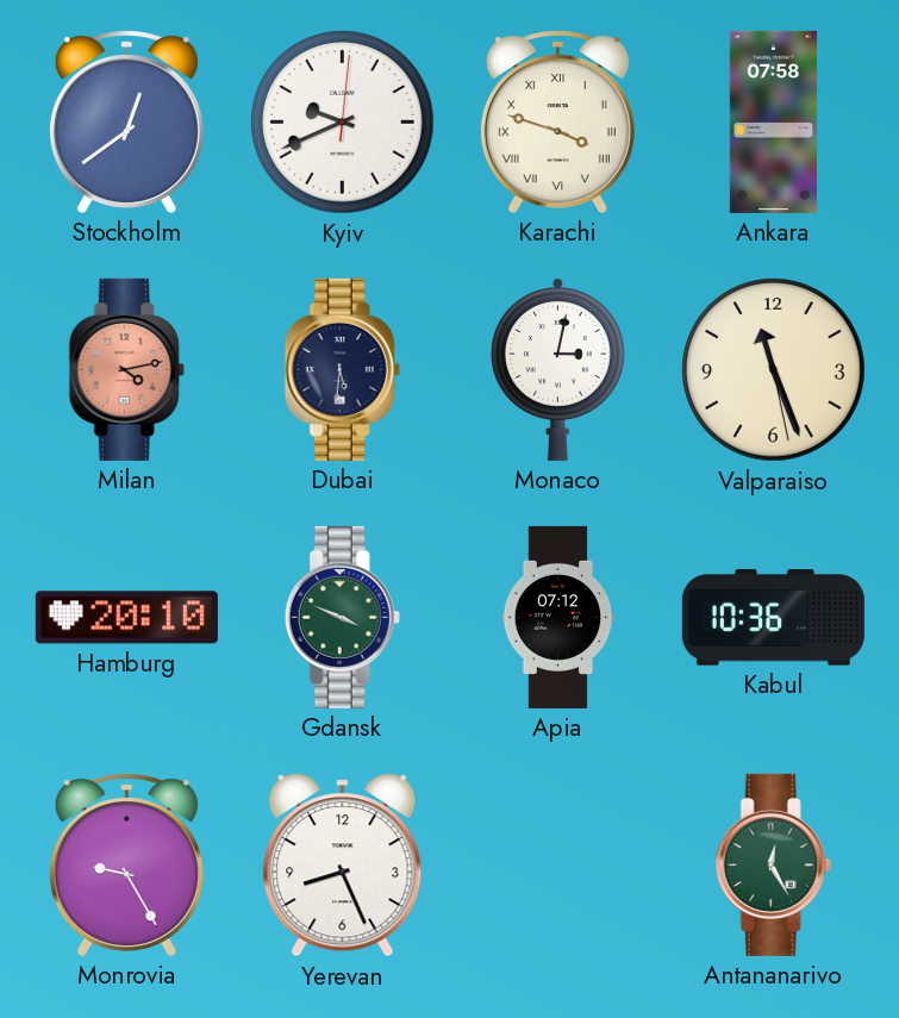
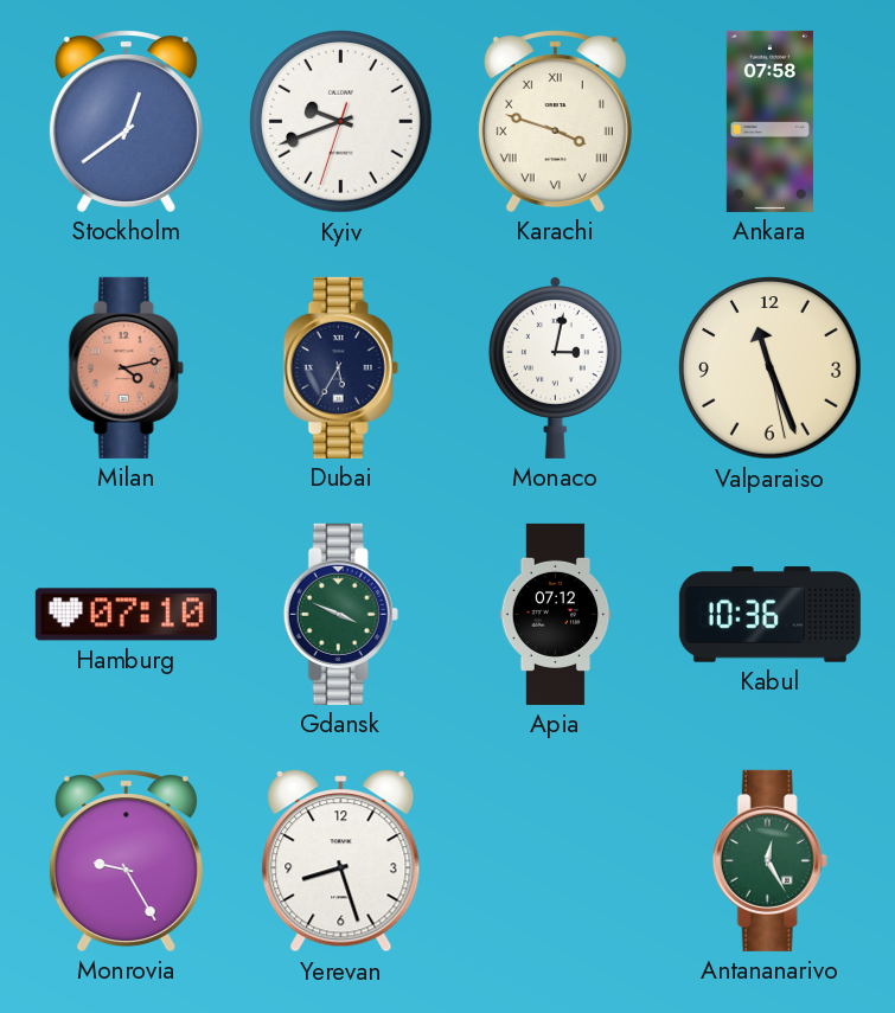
Kyiv: 9:41:01 -> 9:41:33
Dubai: 5:31 -> 5:35
Hamburg: 20:10 -> 07:10
Yerevan: 8:26 -> 8:27
